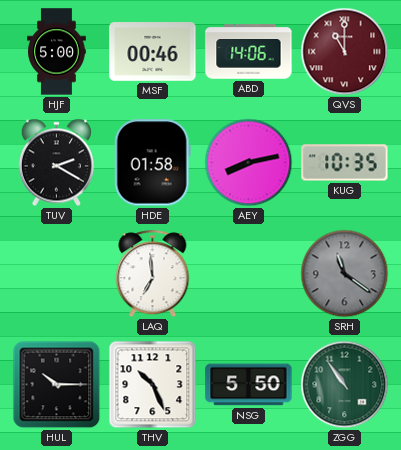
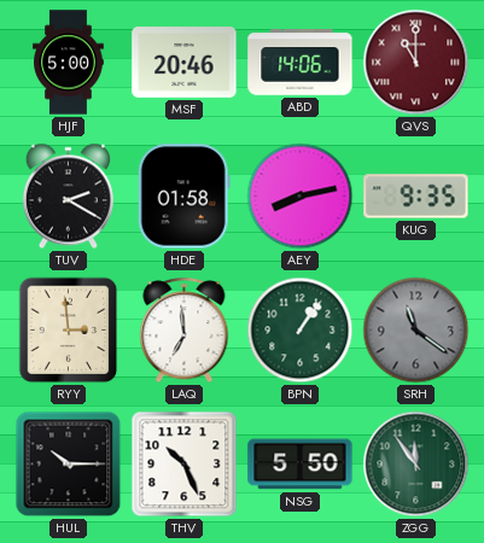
MSF: 00:46 -> 20:46
KUG: 10:35 -> 9:35
RYY: none -> 2:59
BPN: none -> 1:06
ZGG: 10:54 -> 11:54
